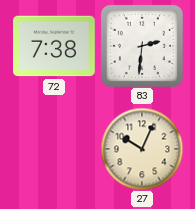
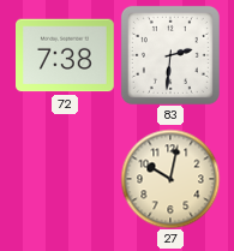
27: 10:04 -> 10:02
